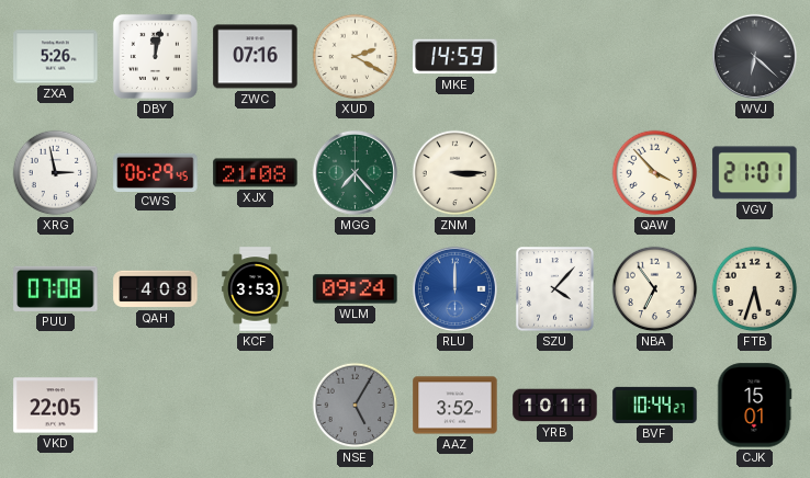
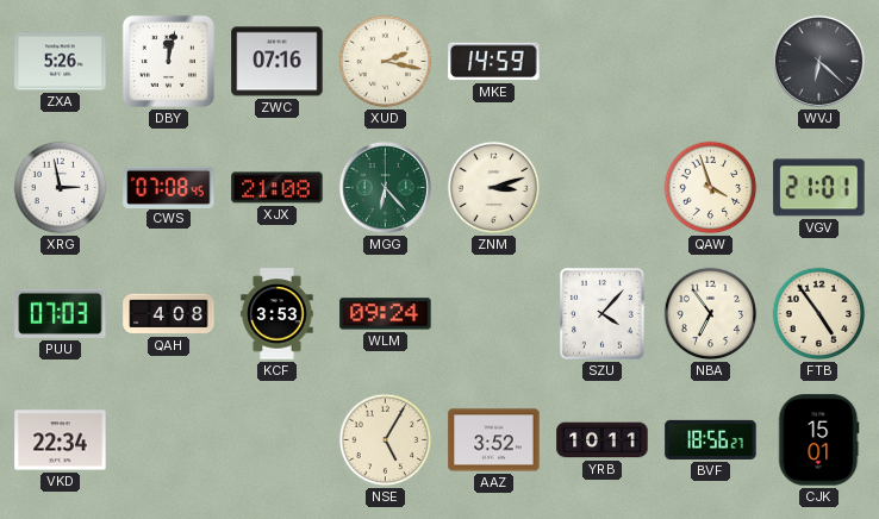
XUD: 2:20 -> 2:17
CWS: 06:29 -> 07:08
MGG: 7:23 -> 6:23
ZNM: 3:15 -> 3:12
QAW: 3:53 -> 3:57
PUU: 07:08 -> 07:03
RLU: 12:00 -> none
FTB: 5:33 -> 4:54
VKD: 22:05 -> 22:34
NSE dial: grey -> cream
BVF: 10:44 -> 18:56
